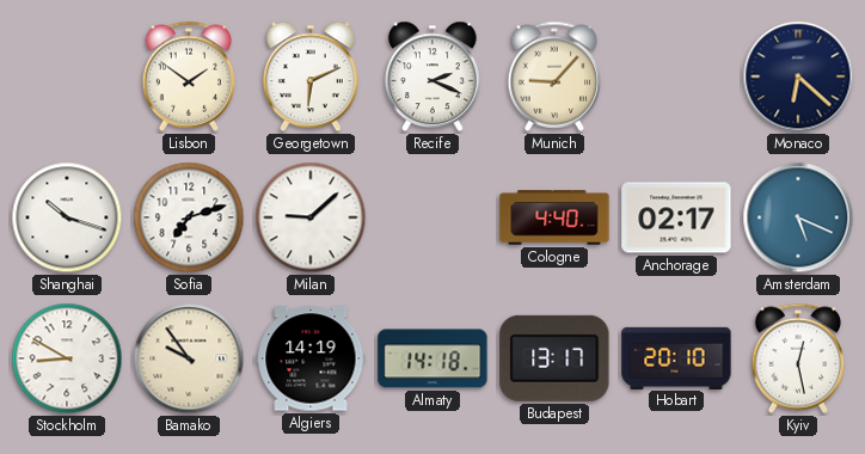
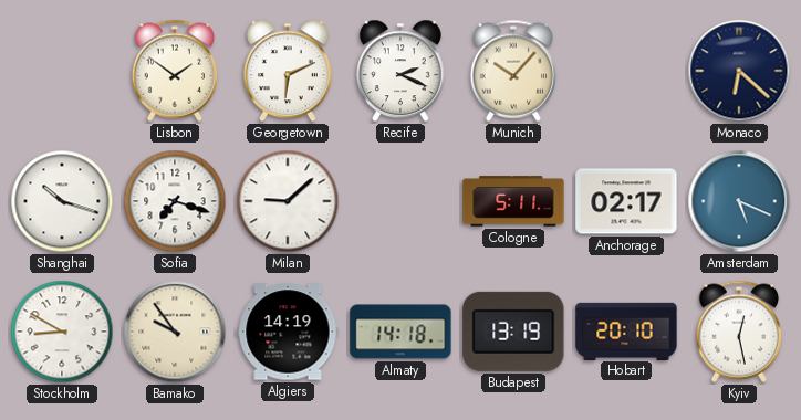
Munich: 9:07 -> 10:07
Sofia: 7:12 -> 7:18
Cologne: 4:40 -> 5:11
Budapest: 13:17 -> 13:19
